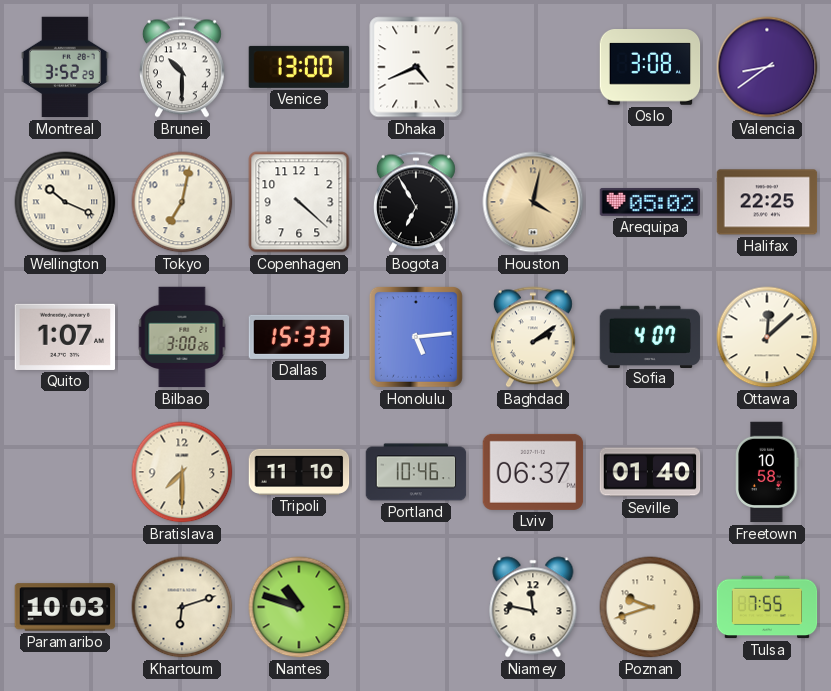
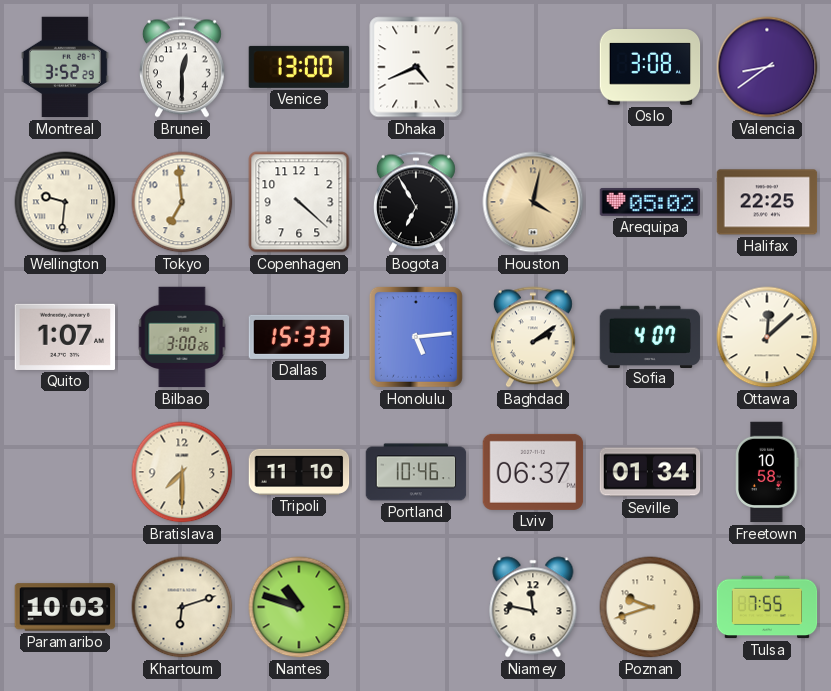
Brunei: 10:30 -> 12:30
Wellington: 10:19 -> 9:31
Tokyo: 7:02 -> 6:59
Seville: 01:40 -> 01:34
